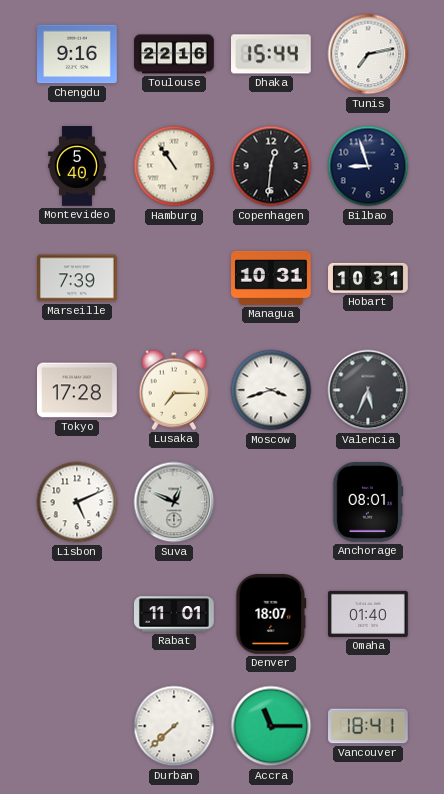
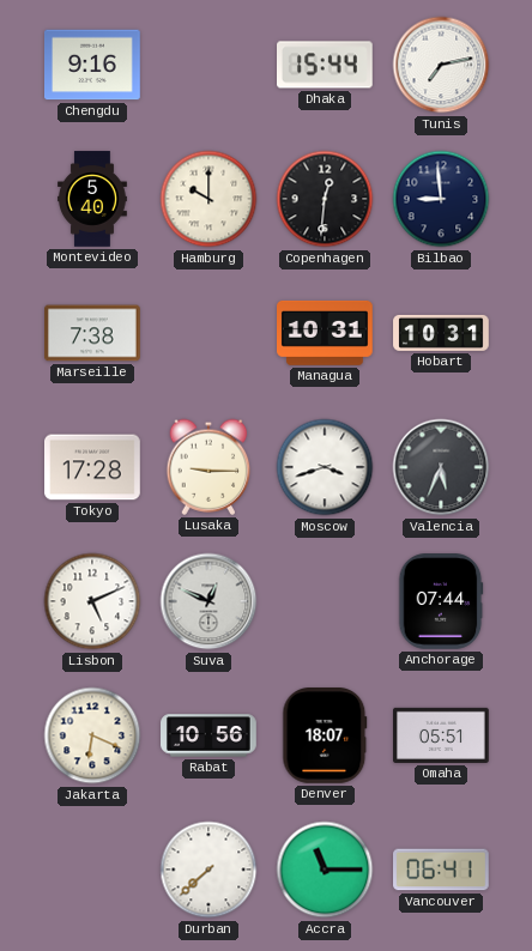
Toulouse: 22:16 -> none
Hamburg: 10:54 -> 10:00
Bilbao: 8:57 -> 8:59
Marseille: 7:39 -> 7:38
Lusaka: 7:15 -> 9:15
Anchorage: 08:01 -> 07:44
Jakarta: none -> 6:19
Rabat: 11:01 -> 10:56
Omaha: 01:40 -> 05:51
Vancouver: 18:41 -> 06:41
